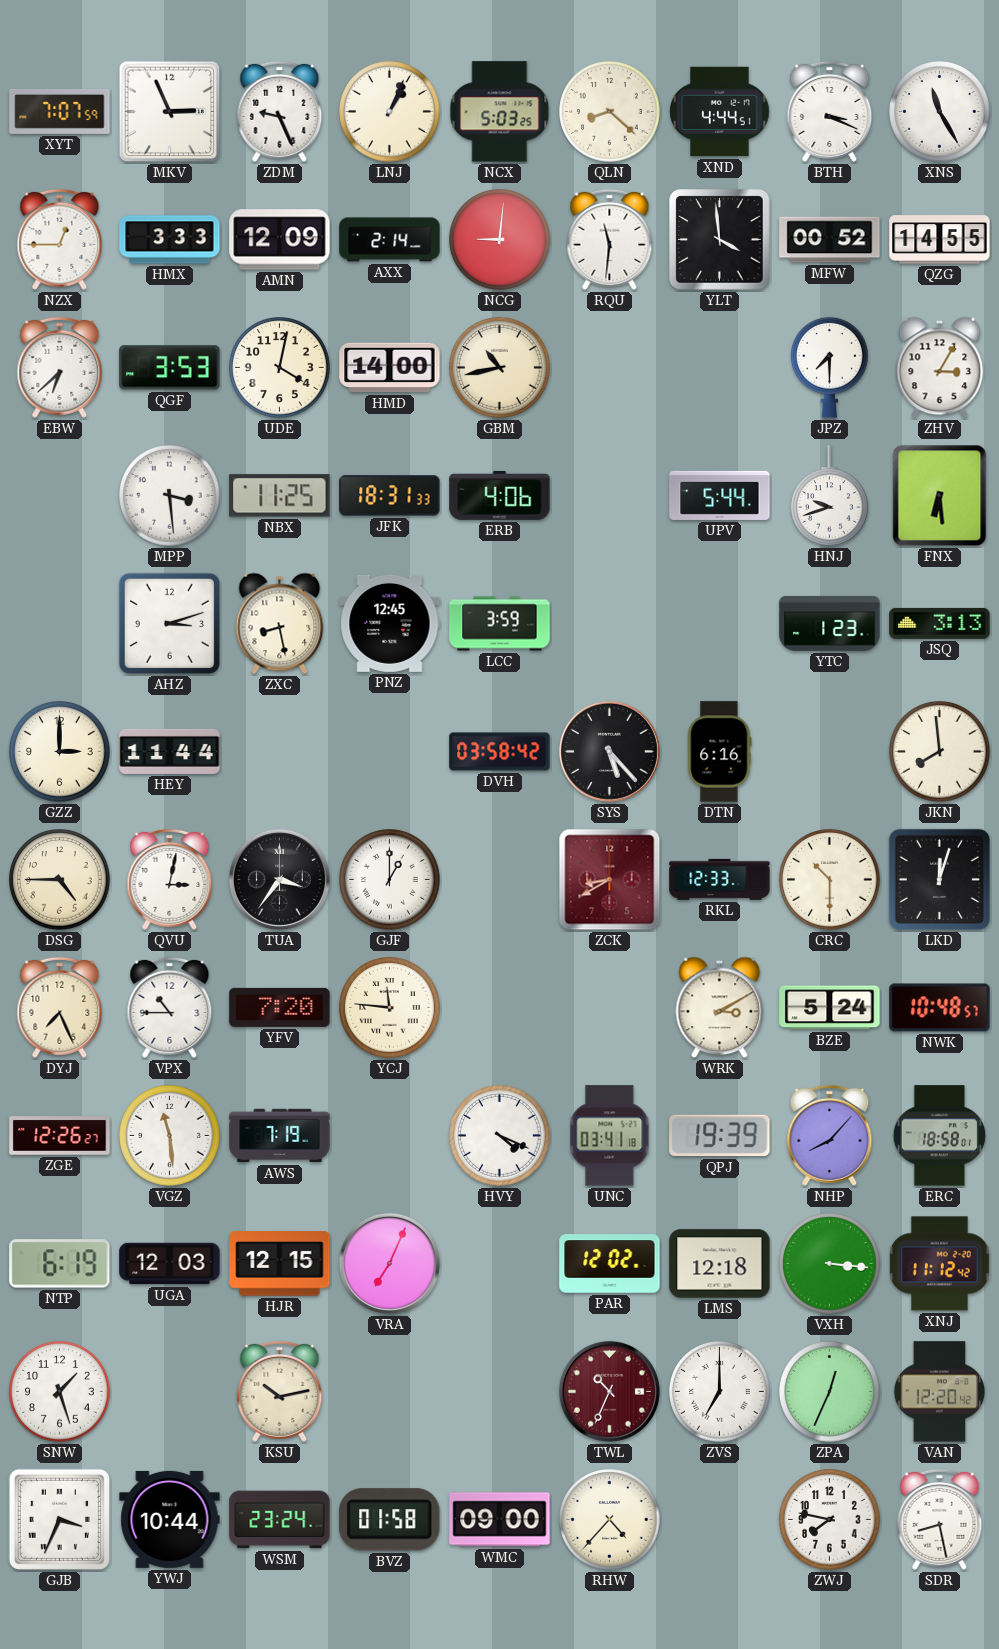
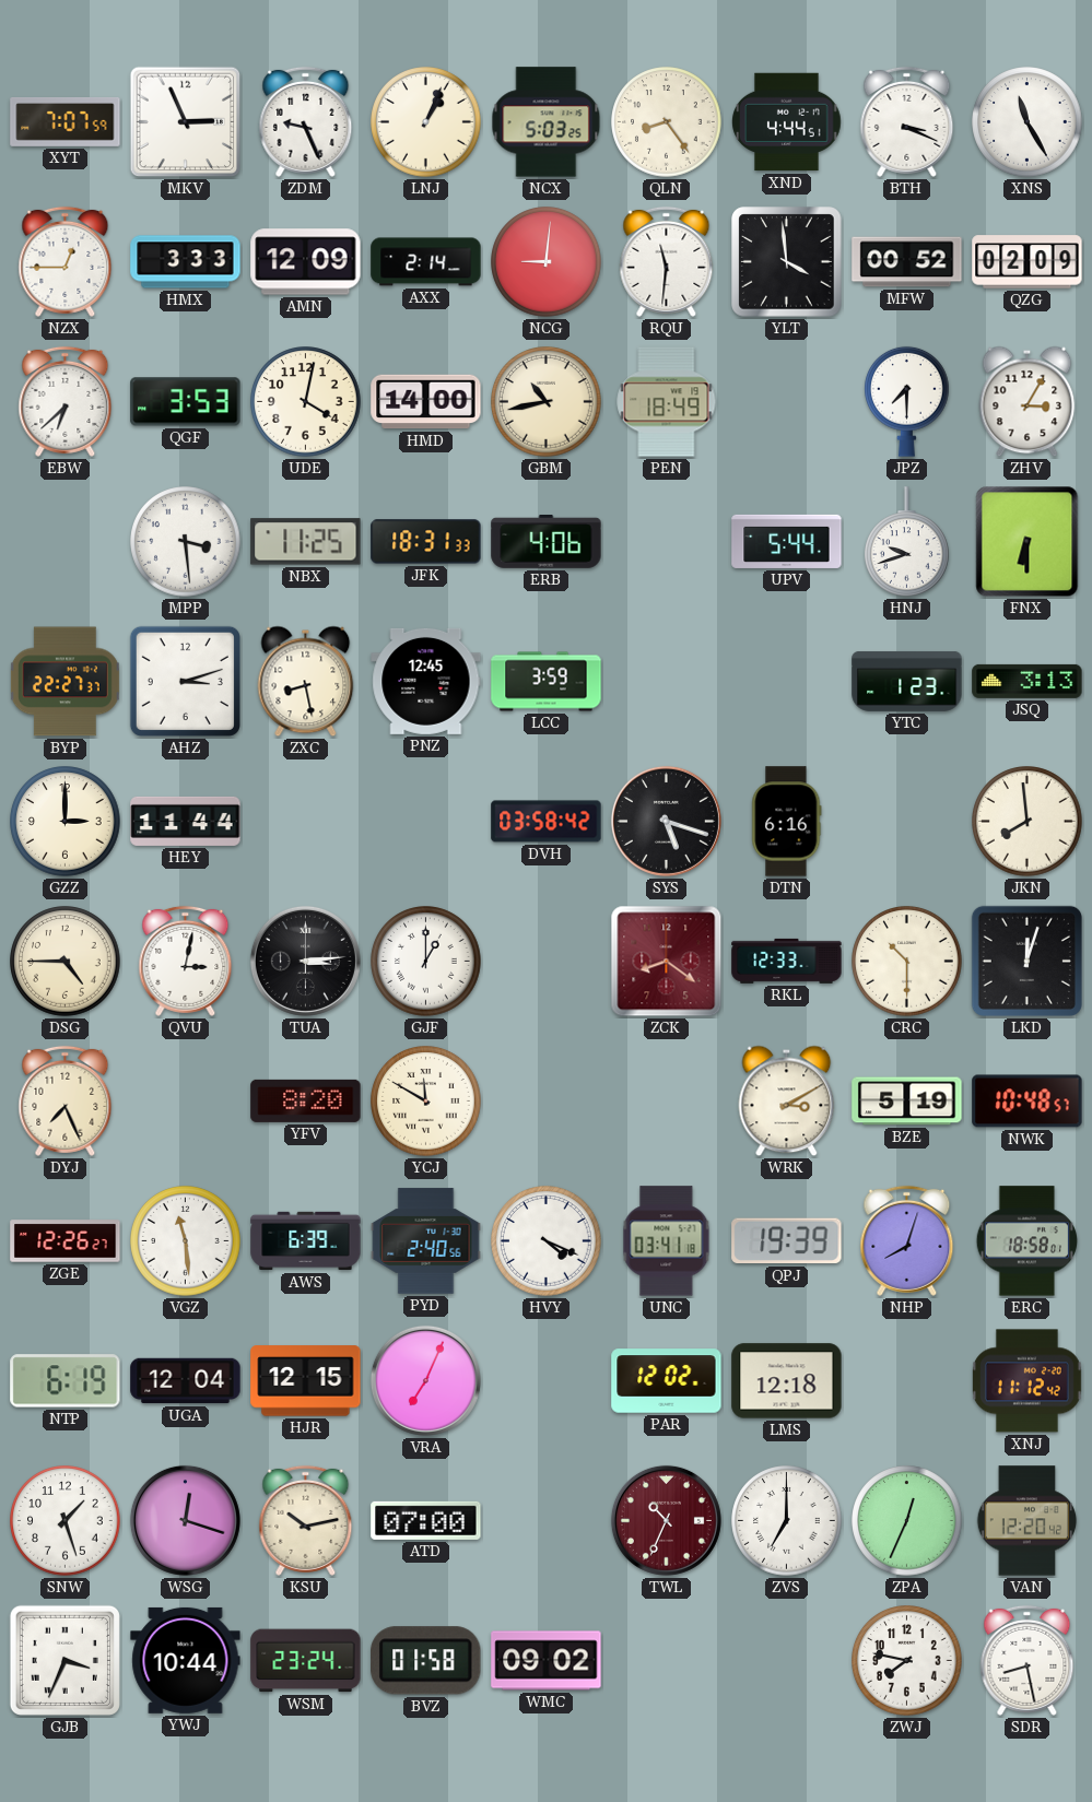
QLN: 8:22 -> 8:24
QZG: 14:55 -> 02:09
PEN: none -> 18:49
FNX: 6:29 -> 6:30
BYP: none -> 22:27
SYS: 5:23 -> 5:18
TUA: 3:36 -> 3:14
ZCK: 8:40 -> 8:21
VPX: 10:45 -> none
YFV: 7:20 -> 8:20
YCJ: 11:46 -> 11:50
BZE: 5:24 -> 5:19
AWS: 7:19 -> 6:39
PYD: none -> 2:40
NHP: 8:07 -> 8:03
UGA: 12:03 -> 12:04
VXH: 3:16 -> none
WSG: none -> 12:18
ATD: none -> 07:00
WMC: 09:00 -> 09:02
RHW: 4:37 -> none
